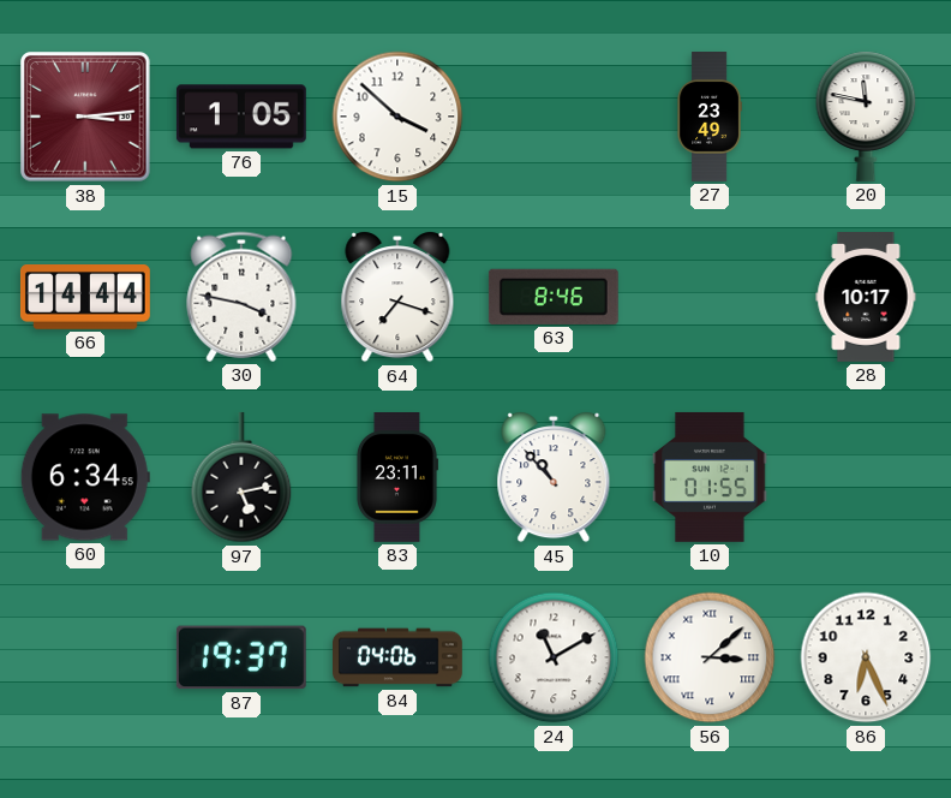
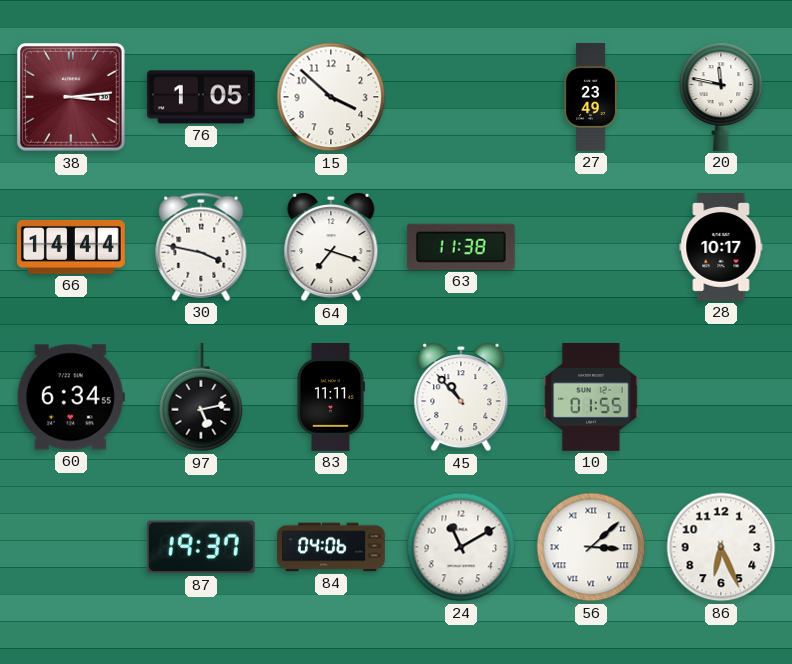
63: 8:46 -> 11:38
83: 23:11 -> 11:11
